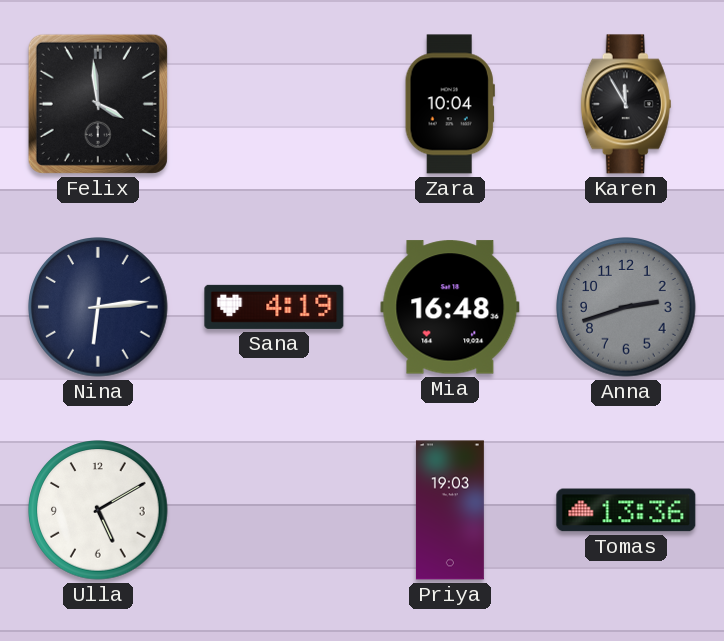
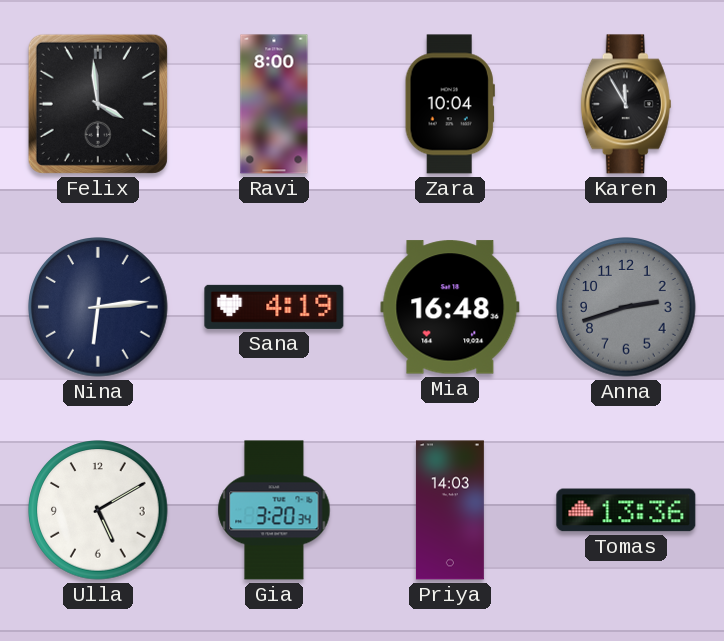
Ravi: none -> 8:00
Gia: none -> 3:20
Priya: 19:03 -> 14:03
